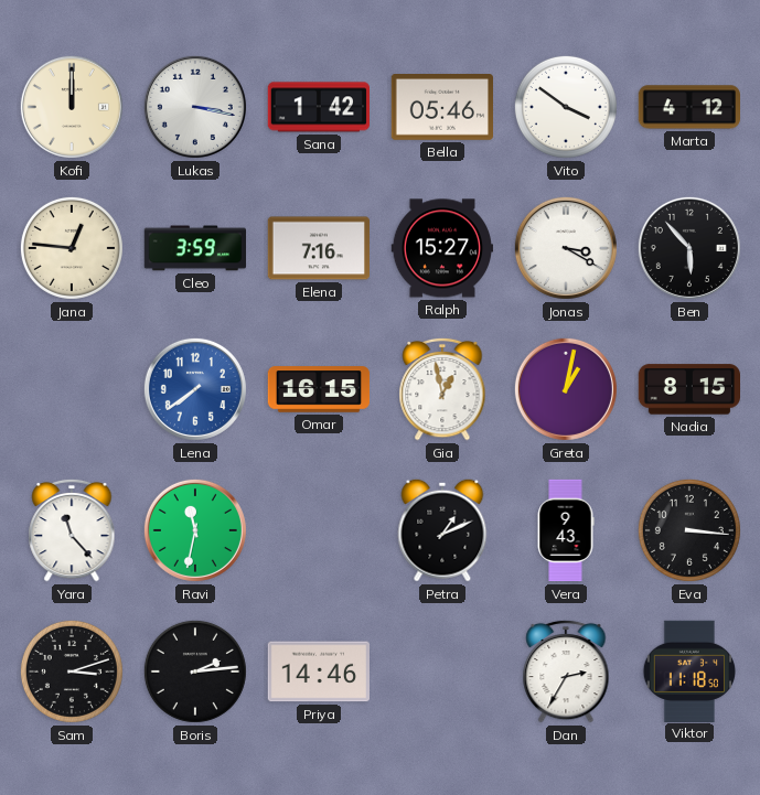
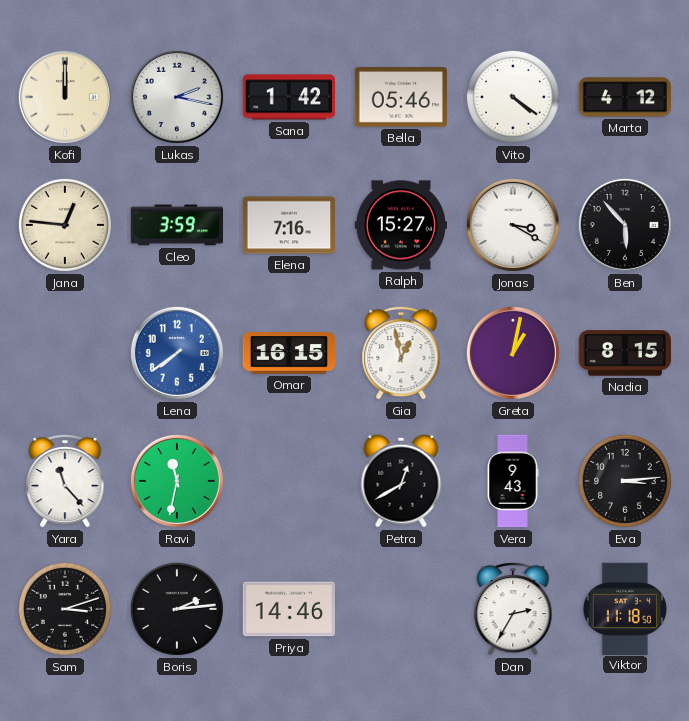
Lukas: 3:17 -> 2:17
Vito: 3:51 -> 4:21
Petra: 1:11 -> 12:40
Eva: 3:16 -> 3:14
